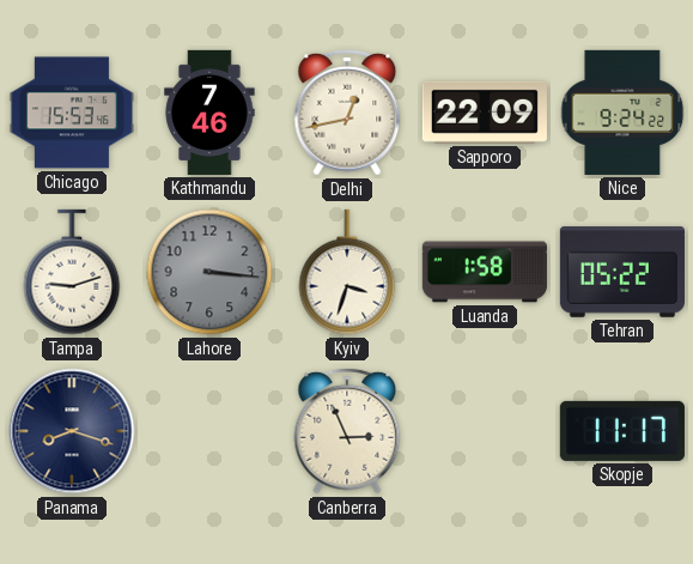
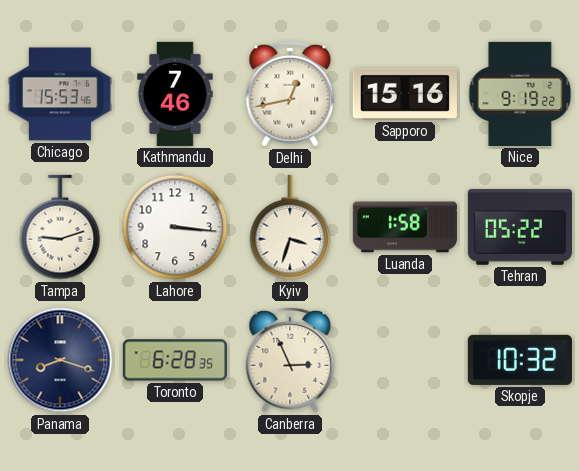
Sapporo: 22:09 -> 15:16
Nice: 9:24 -> 9:19
Lahore dial: grey -> white
Toronto: none -> 6:28
Skopje: 11:17 -> 10:32
